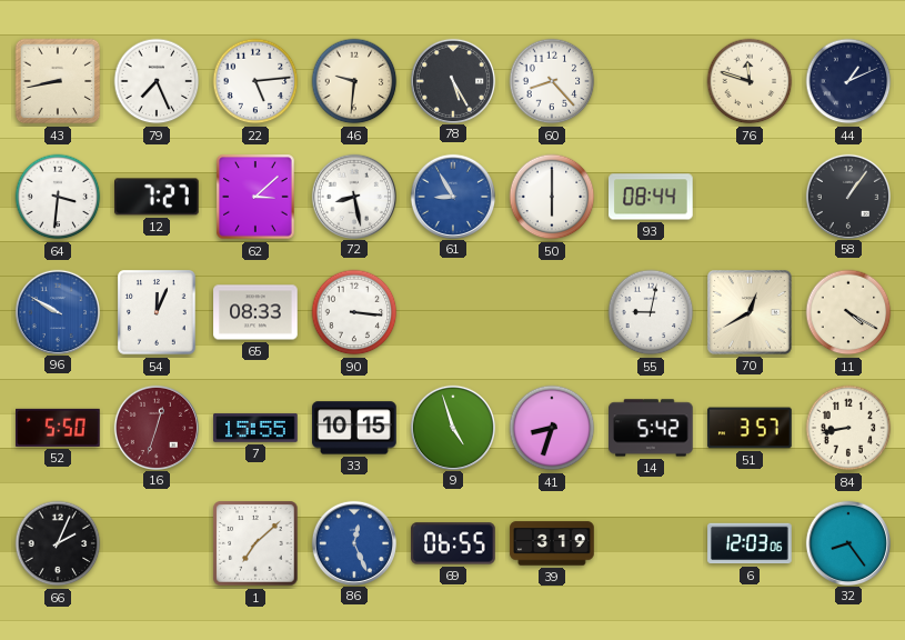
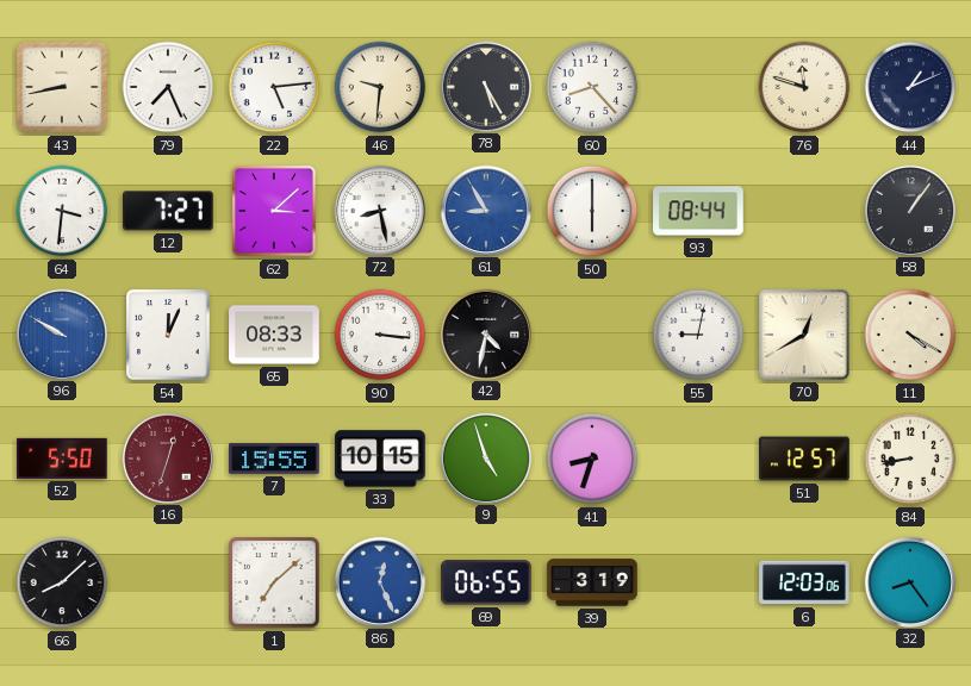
42: none -> 4:32
14: 5:42 -> none
51: 3:57 -> 12:57
66: 2:04 -> 8:08
